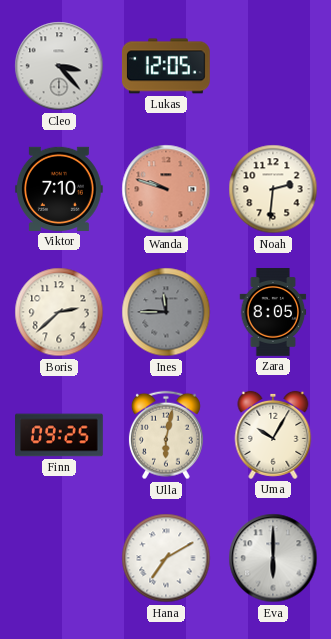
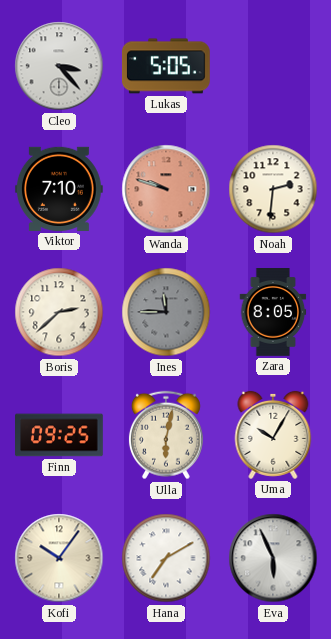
Lukas: 12:05 -> 5:05
Kofi: none -> 10:06
Eva: 6:00 -> 5:56
